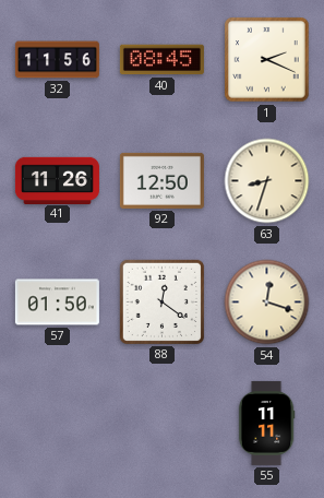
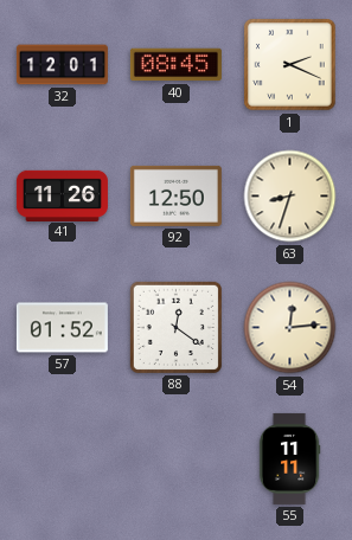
32: 11:56 -> 12:01
57: 01:50 -> 01:52
54: 12:18 -> 12:14
